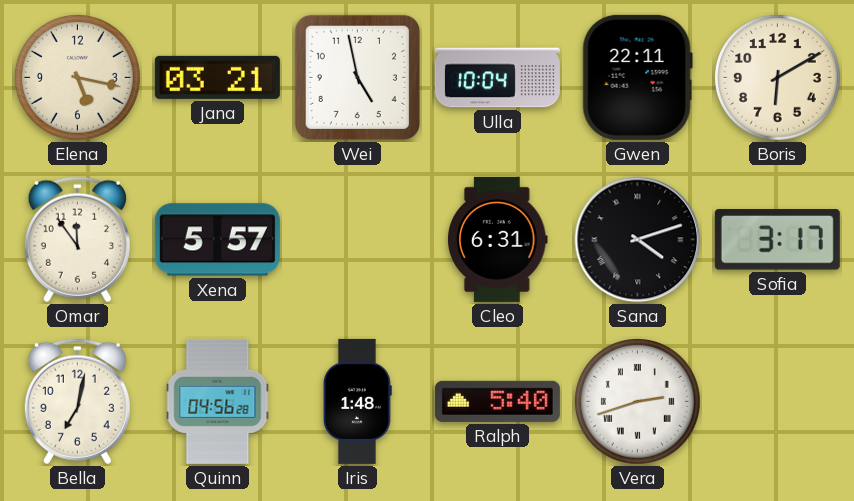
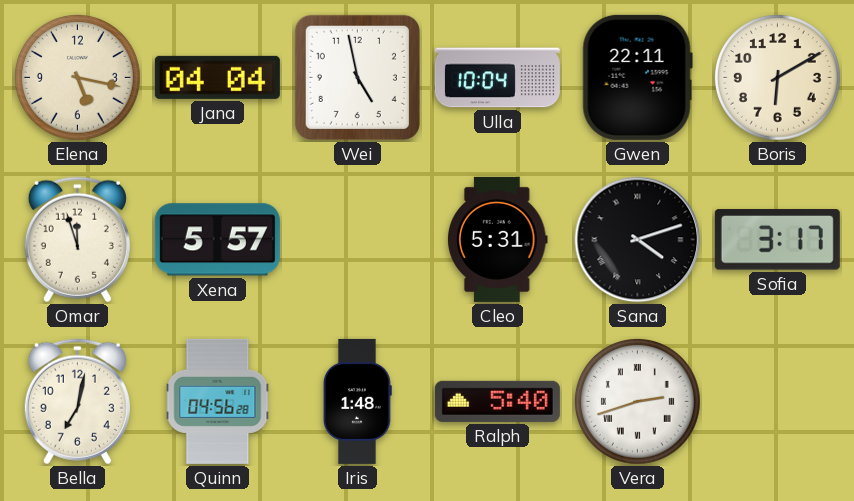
Jana: 03:21 -> 04:04
Omar: 11:54 -> 11:57
Cleo: 6:31 -> 5:31
